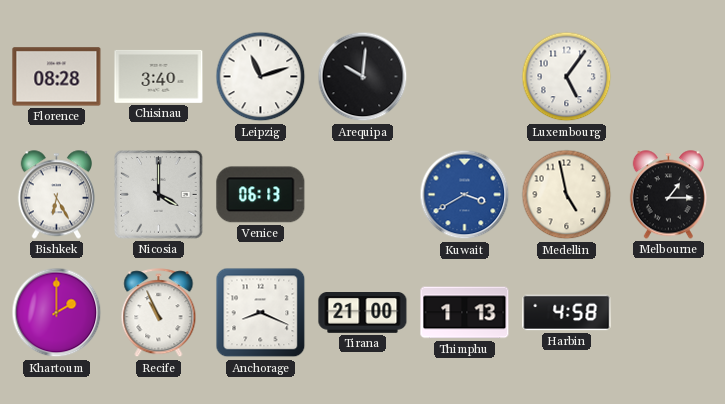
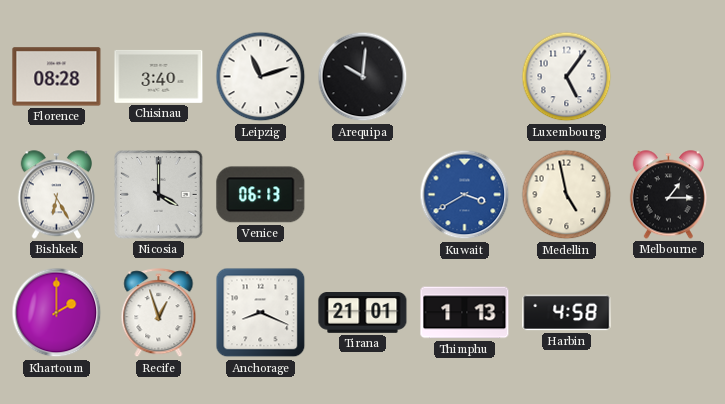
Recife: 10:56 -> 12:57
Tirana: 21:00 -> 21:01
